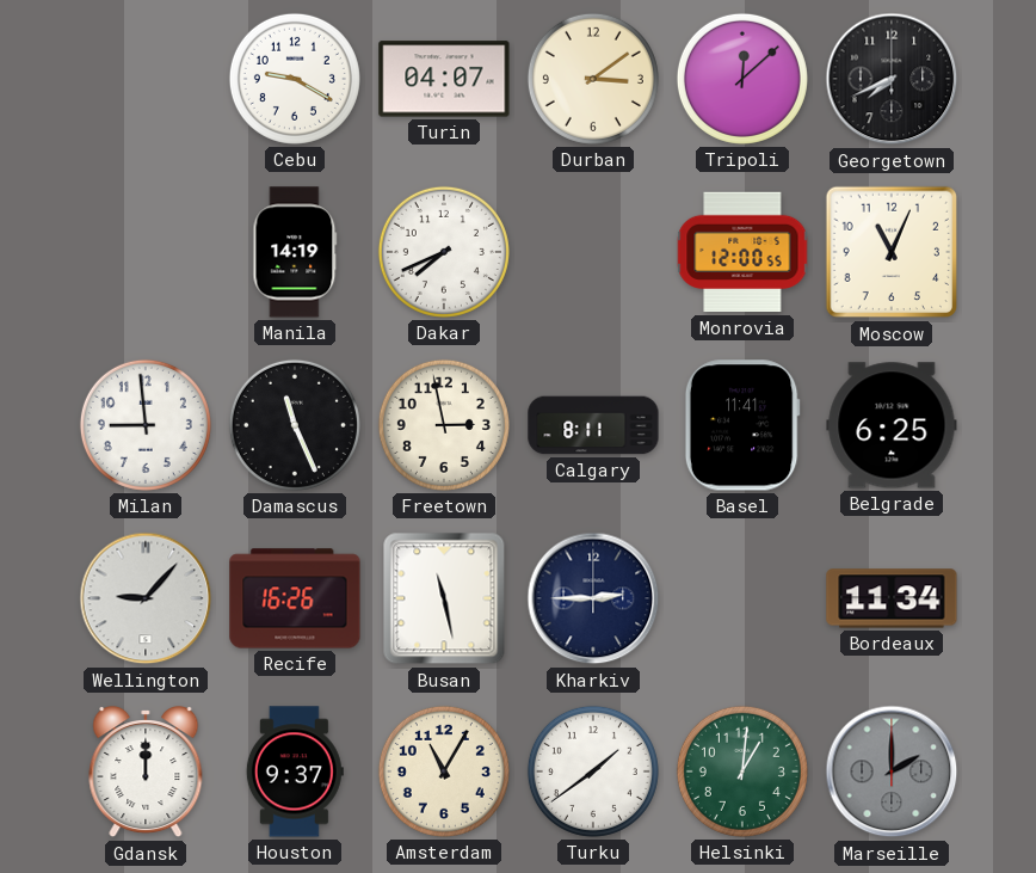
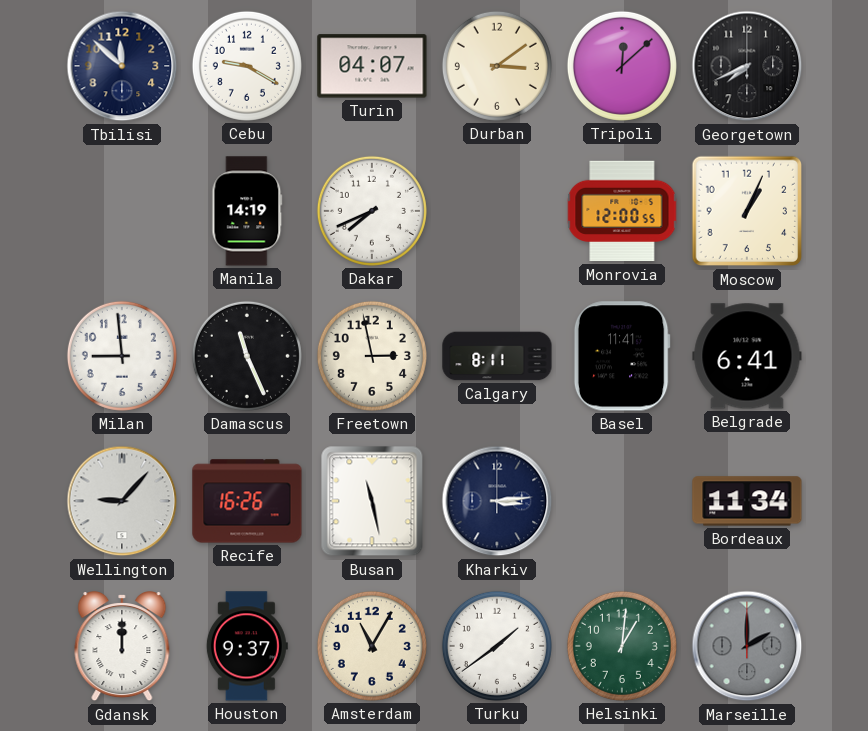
Tbilisi: none -> 11:52
Moscow: 11:04 -> 1:04
Belgrade: 6:25 -> 6:41
Kharkiv: 2:45 -> 3:14
